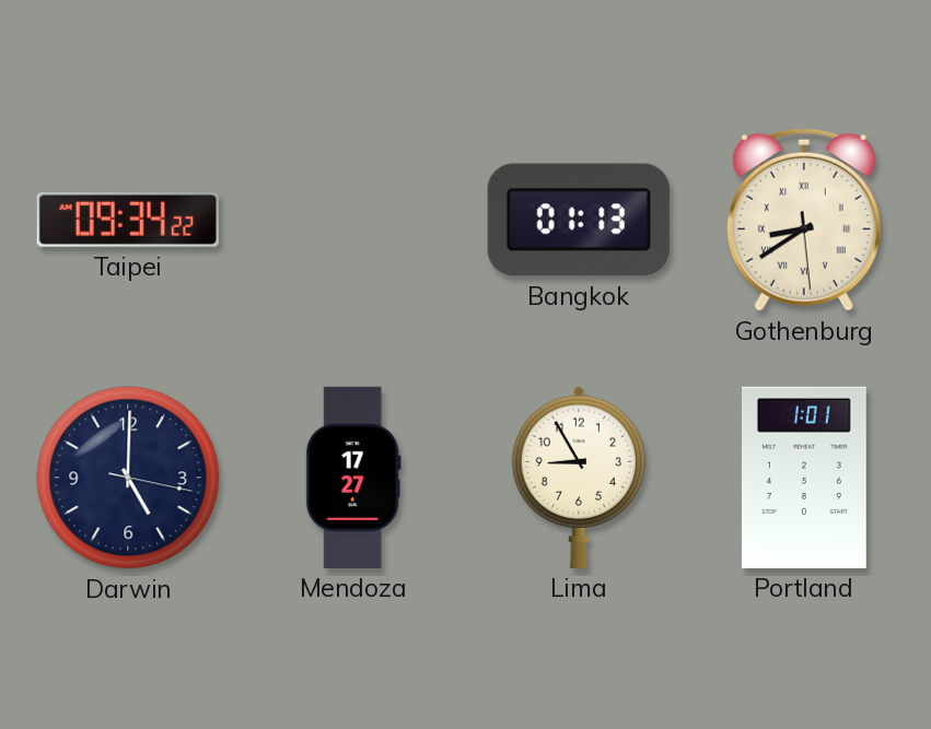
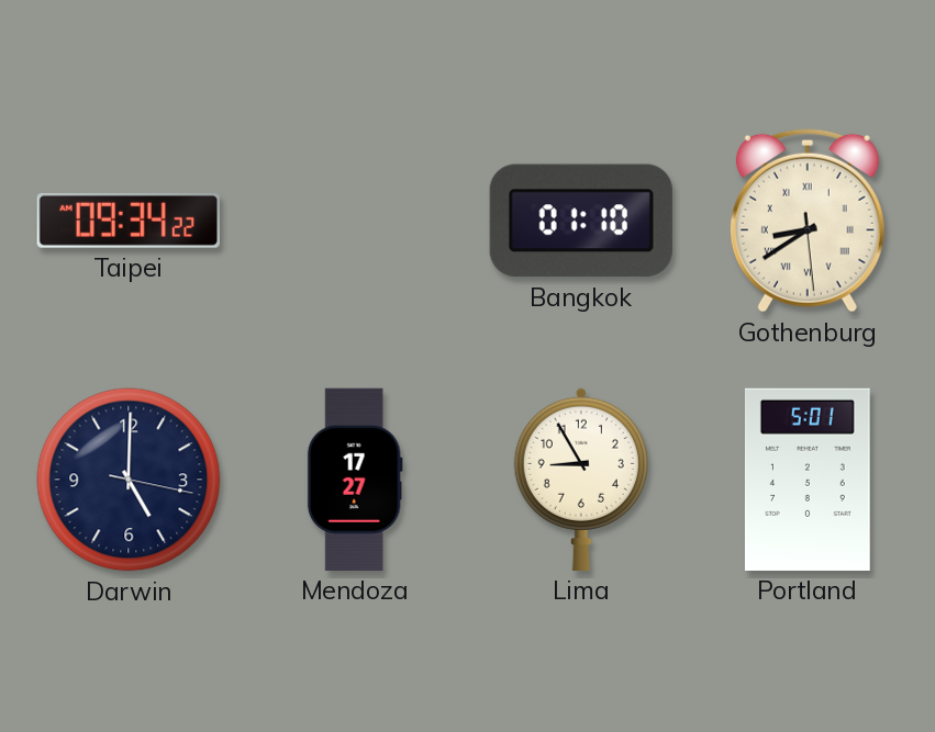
Bangkok: 01:13 -> 01:10
Portland: 1:01 -> 5:01
